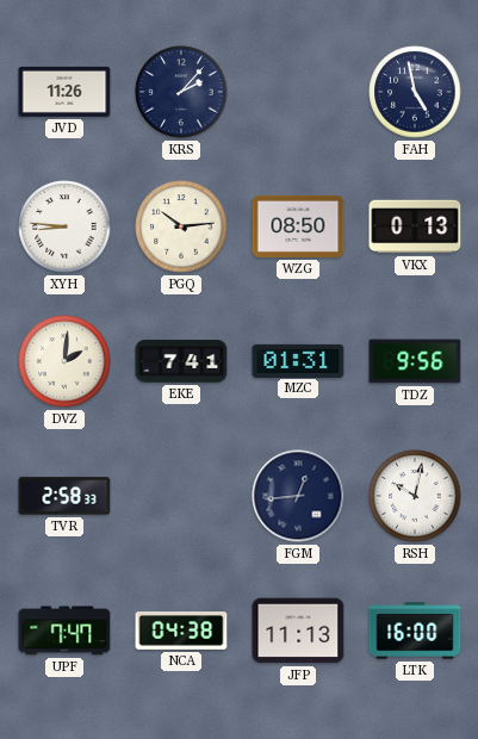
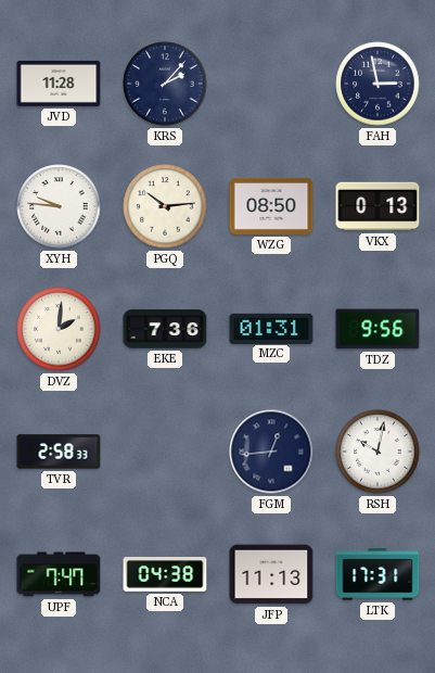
JVD: 11:26 -> 11:28
FAH: 4:58 -> 2:58
XYH: 8:46 -> 9:46
EKE: 7:41 -> 7:36
LTK: 16:00 -> 17:31
